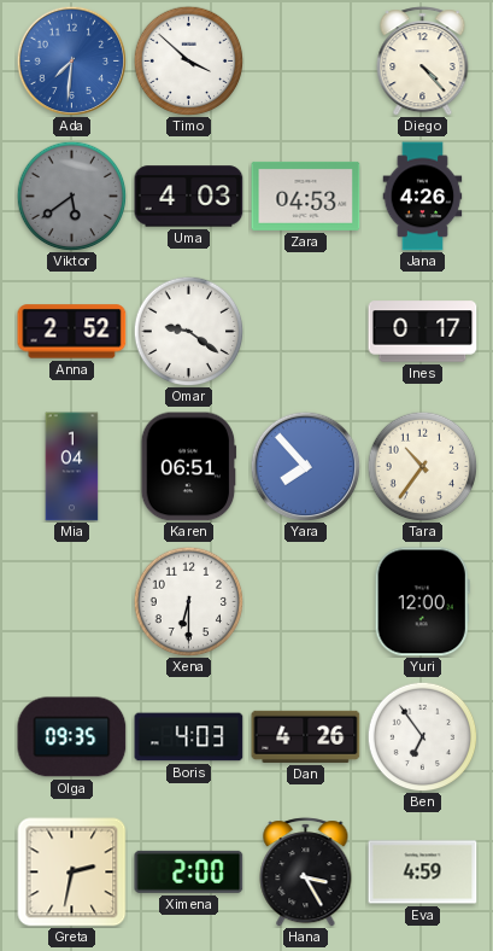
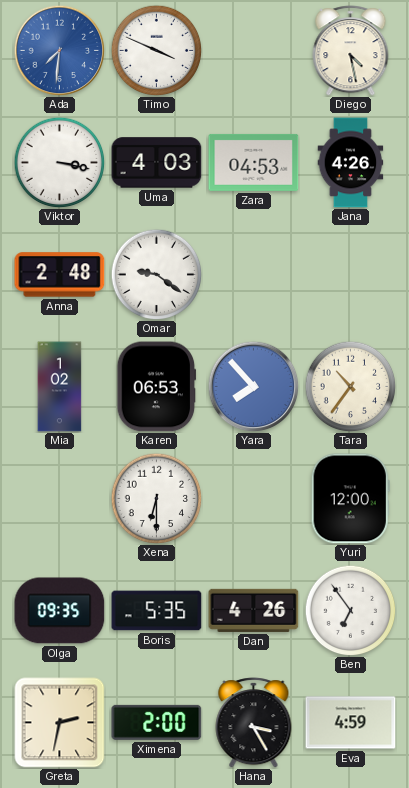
Timo: 3:52 -> 3:49
Diego: 4:23 -> 4:28
Viktor: 5:39 -> 3:17
Viktor dial: grey -> white
Anna: 2:52 -> 2:48
Ines: 0:17 -> none
Mia: 1:04 -> 1:02
Karen: 06:51 -> 06:53
Boris: 4:03 -> 5:35
